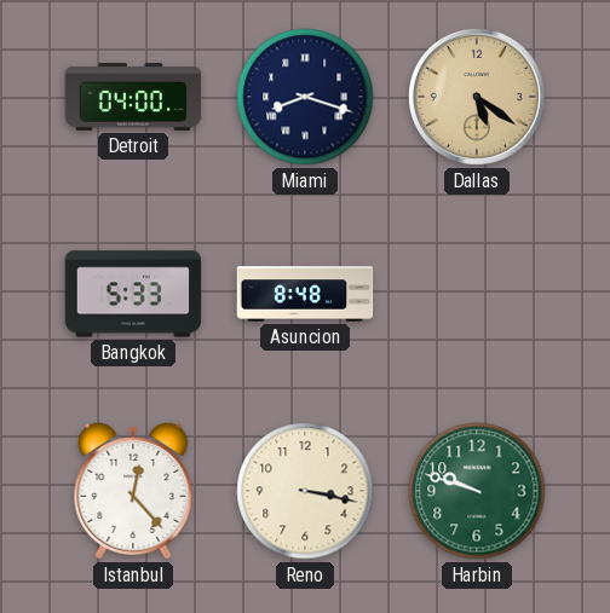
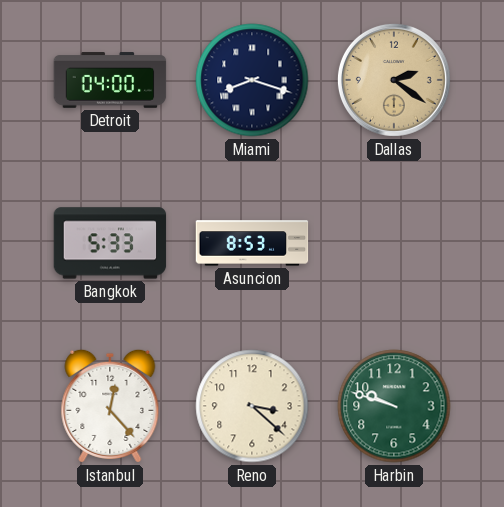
Dallas: 5:21 -> 2:21
Asuncion: 8:48 -> 8:53
Reno: 3:17 -> 3:22
